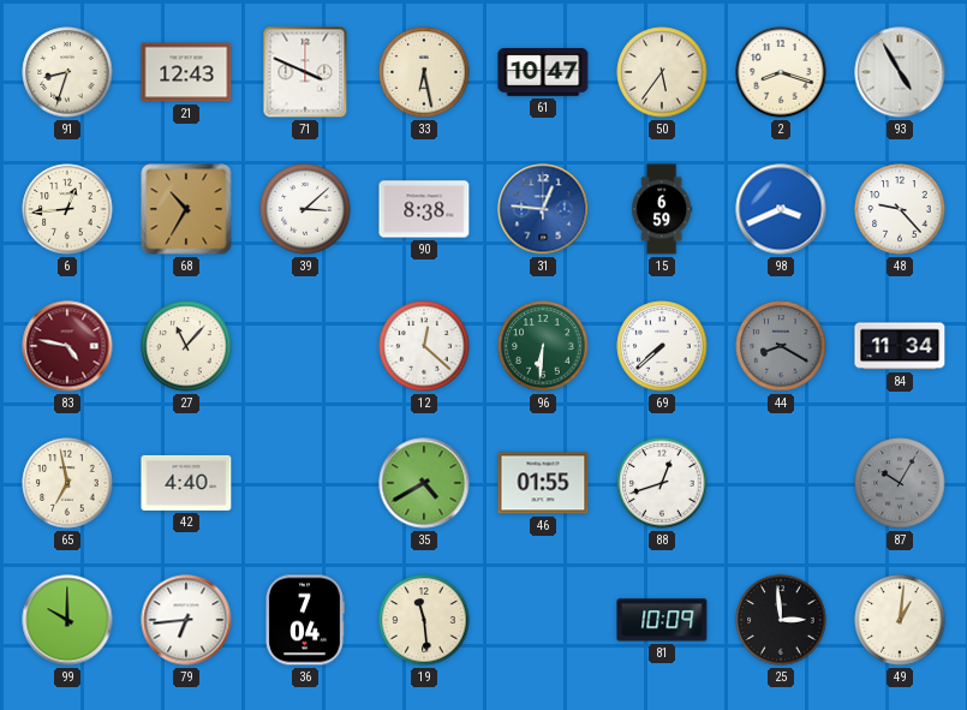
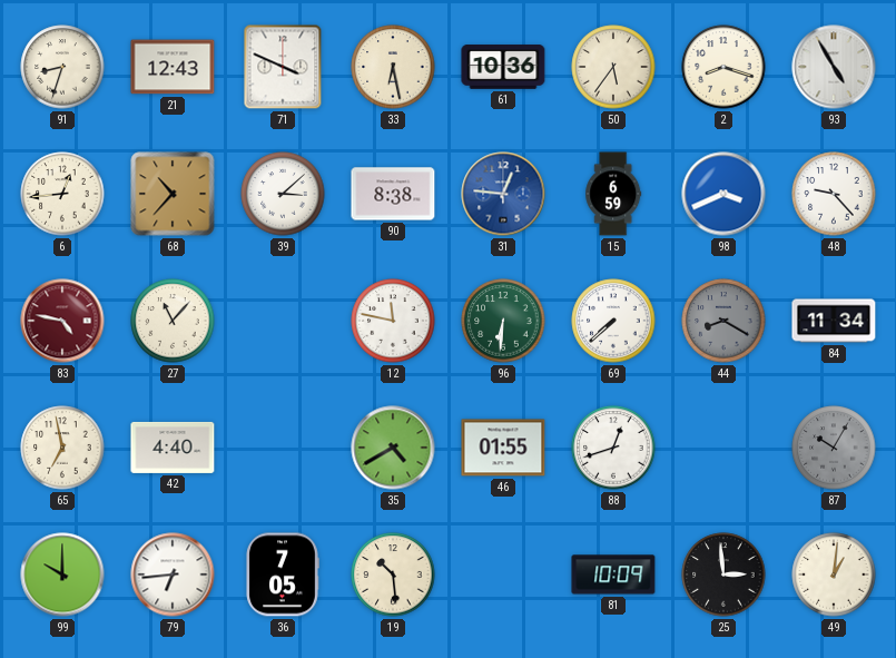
61: 10:47 -> 10:36
68: 10:35 -> 10:37
12: 12:22 -> 11:47
36: 7:04 -> 7:05
19: 11:29 -> 10:29
